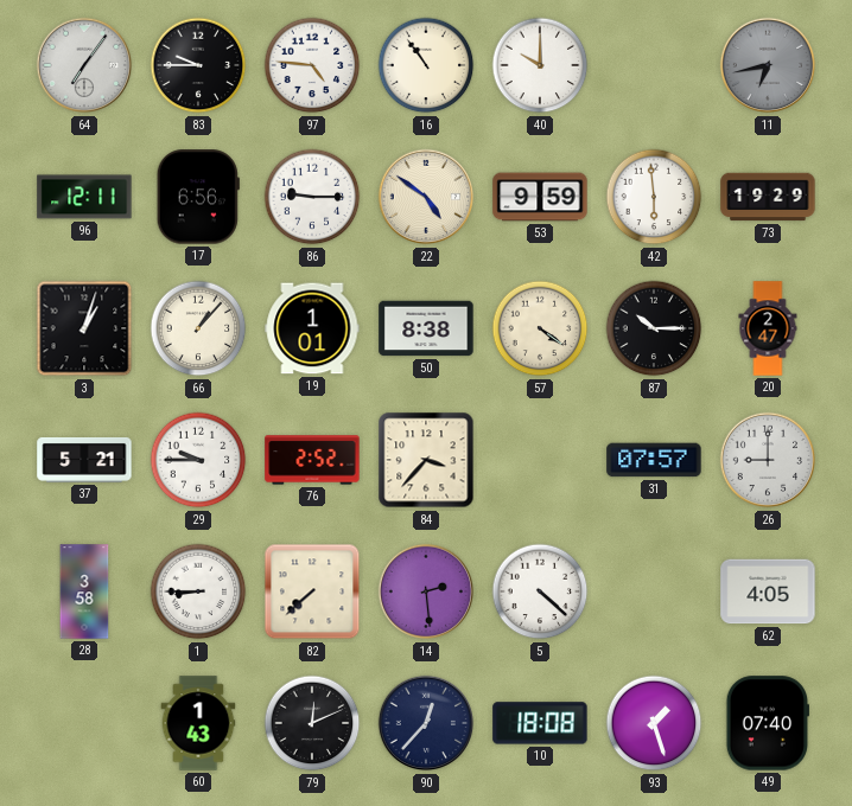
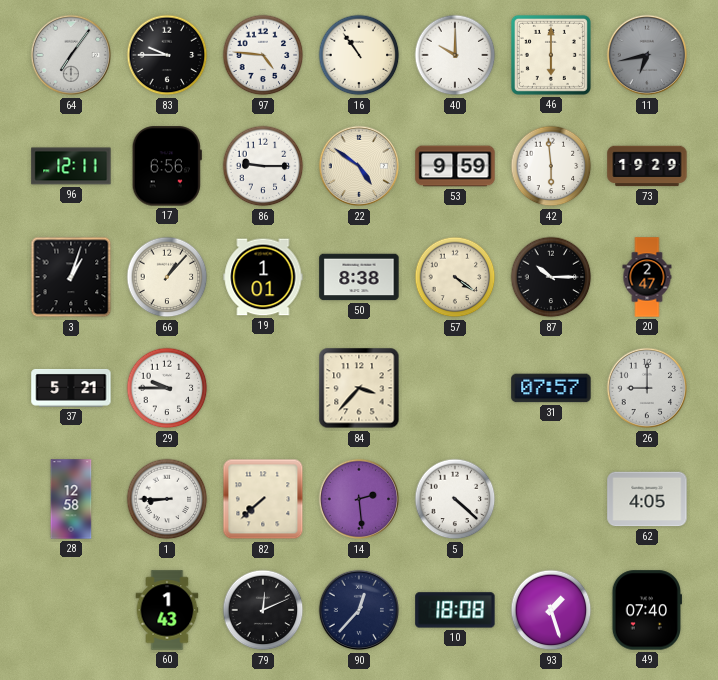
46: none -> 6:00
76: 2:52 -> none
28: 3:58 -> 12:58
